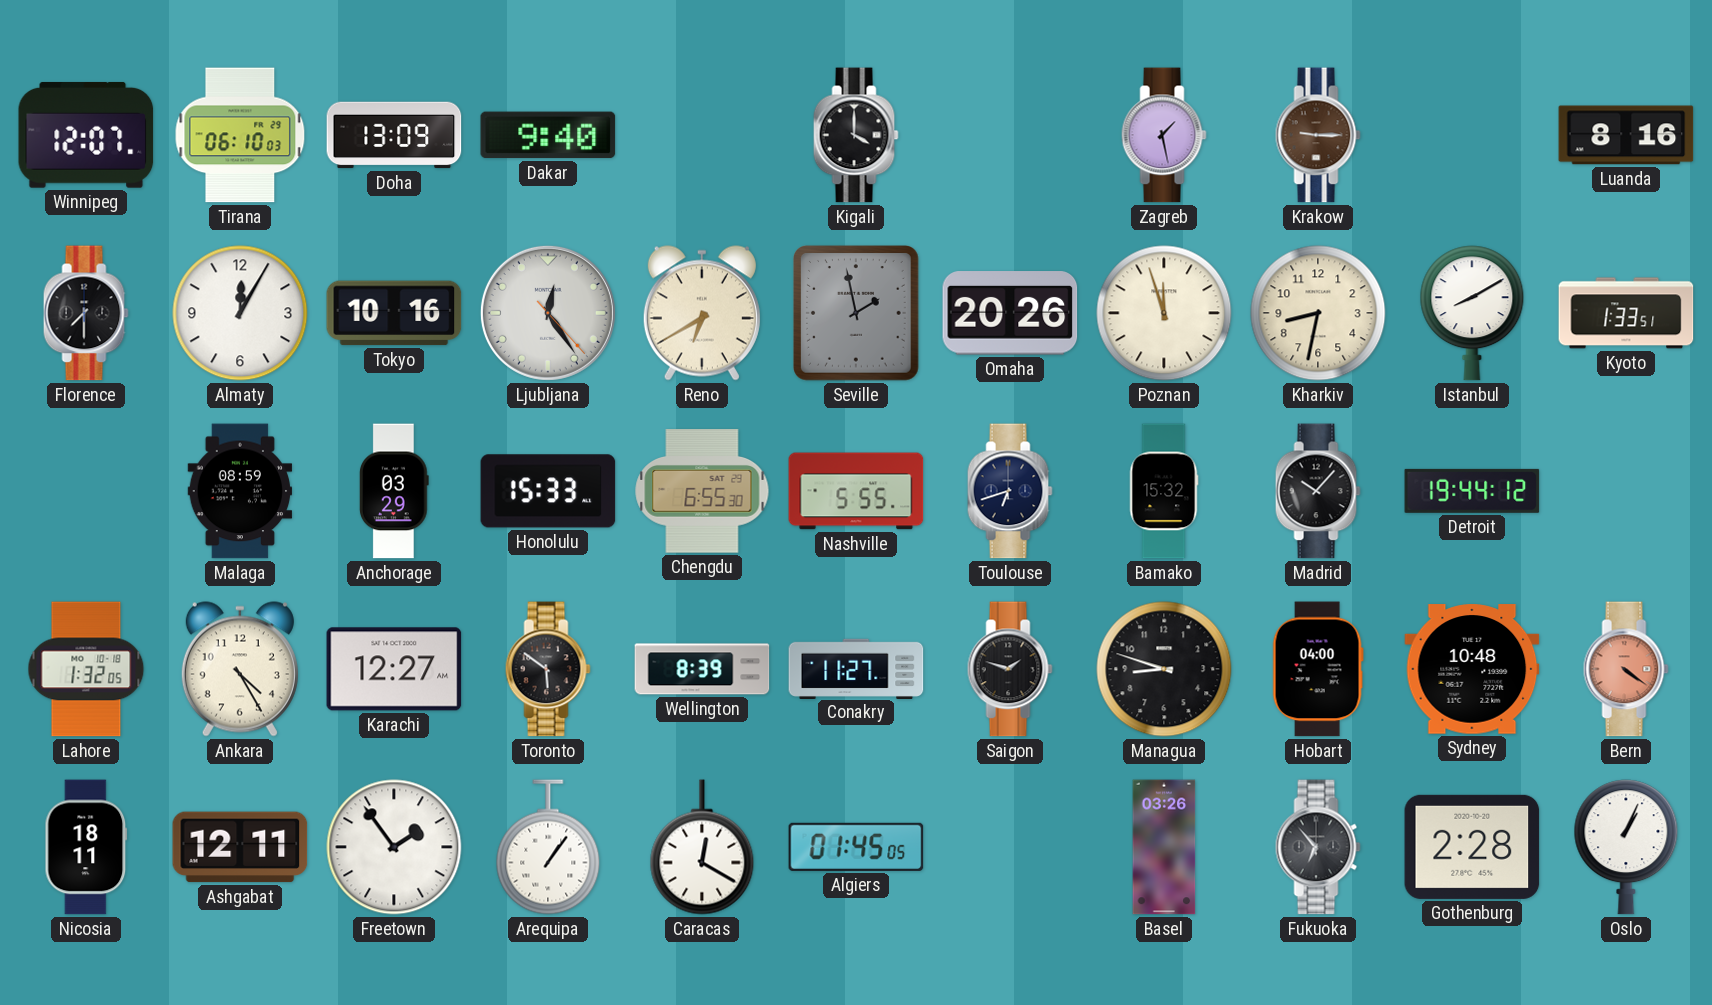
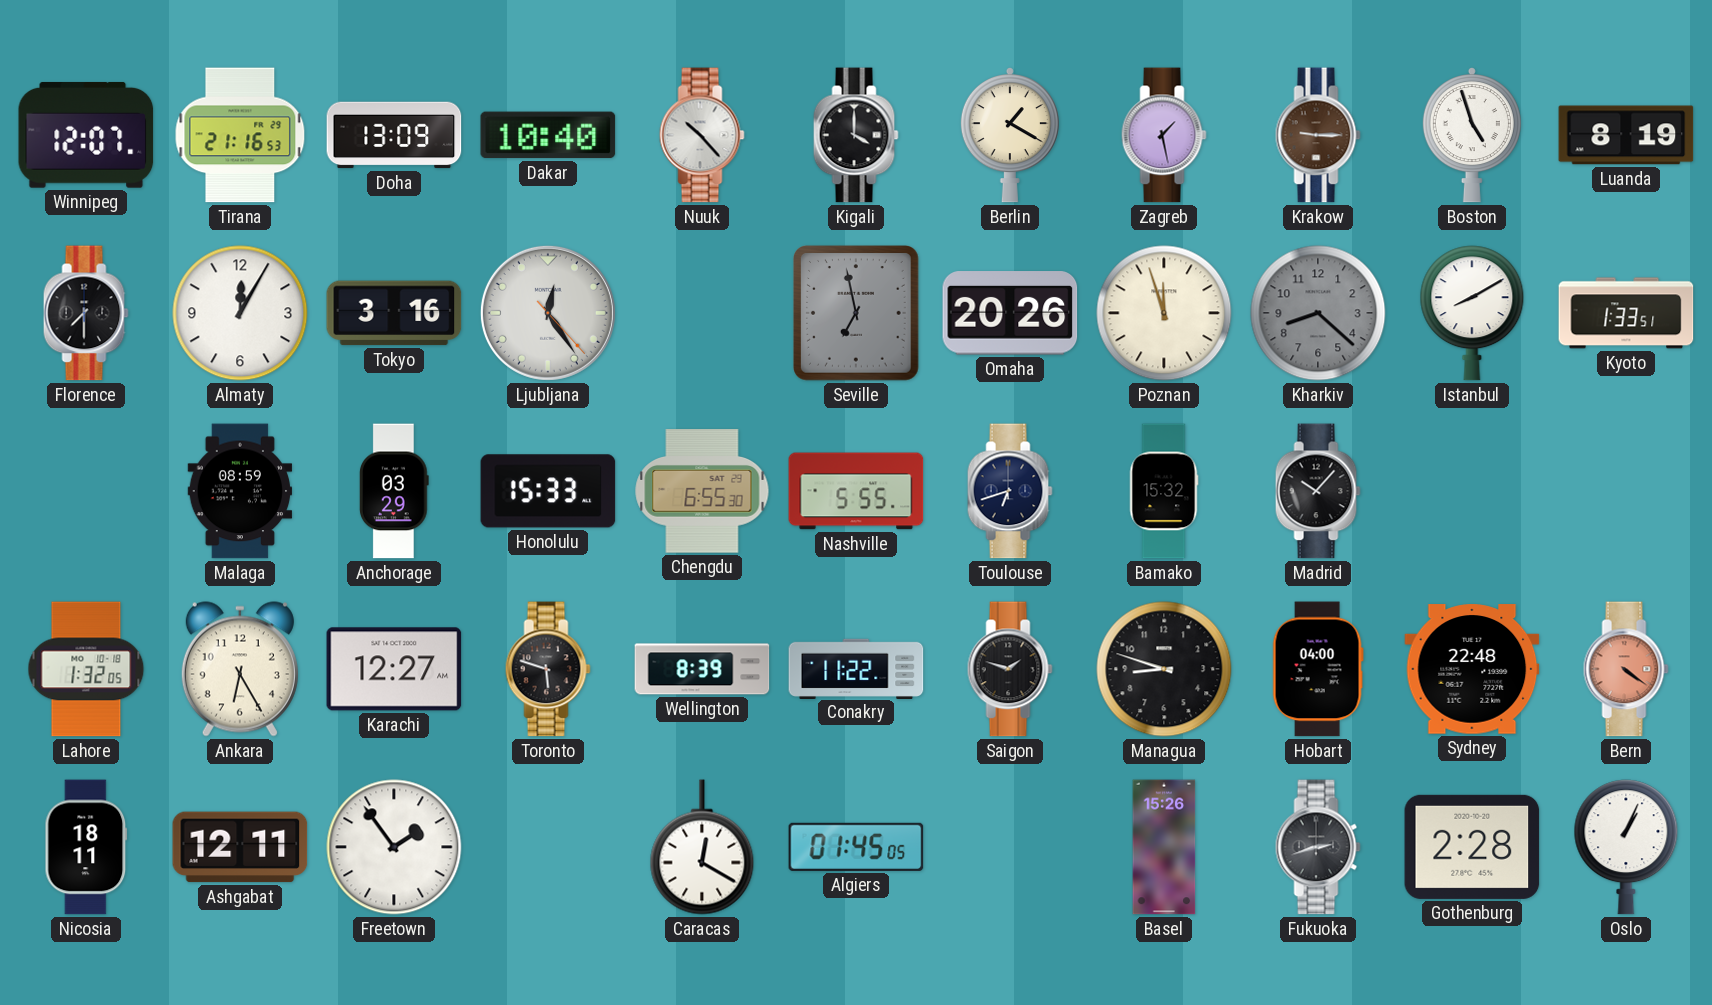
Tirana: 06:10 -> 21:16
Dakar: 9:40 -> 10:40
Nuuk: none -> 10:23
Berlin: none -> 1:20
Boston: none -> 4:57
Luanda: 8:16 -> 8:19
Tokyo: 10:16 -> 3:16
Reno: 6:40 -> none
Seville: 1:58 -> 6:58
Kharkiv: 8:32 -> 8:22
Kharkiv dial: cream -> grey
Detroit: 19:44 -> none
Ankara: 4:25 -> 6:25
Toronto: 5:51 -> 5:48
Conakry: 11:27 -> 11:22
Sydney: 10:48 -> 22:48
Arequipa: 1:06 -> none
Basel: 03:26 -> 15:26
Fukuoka: 6:53 -> 2:42
